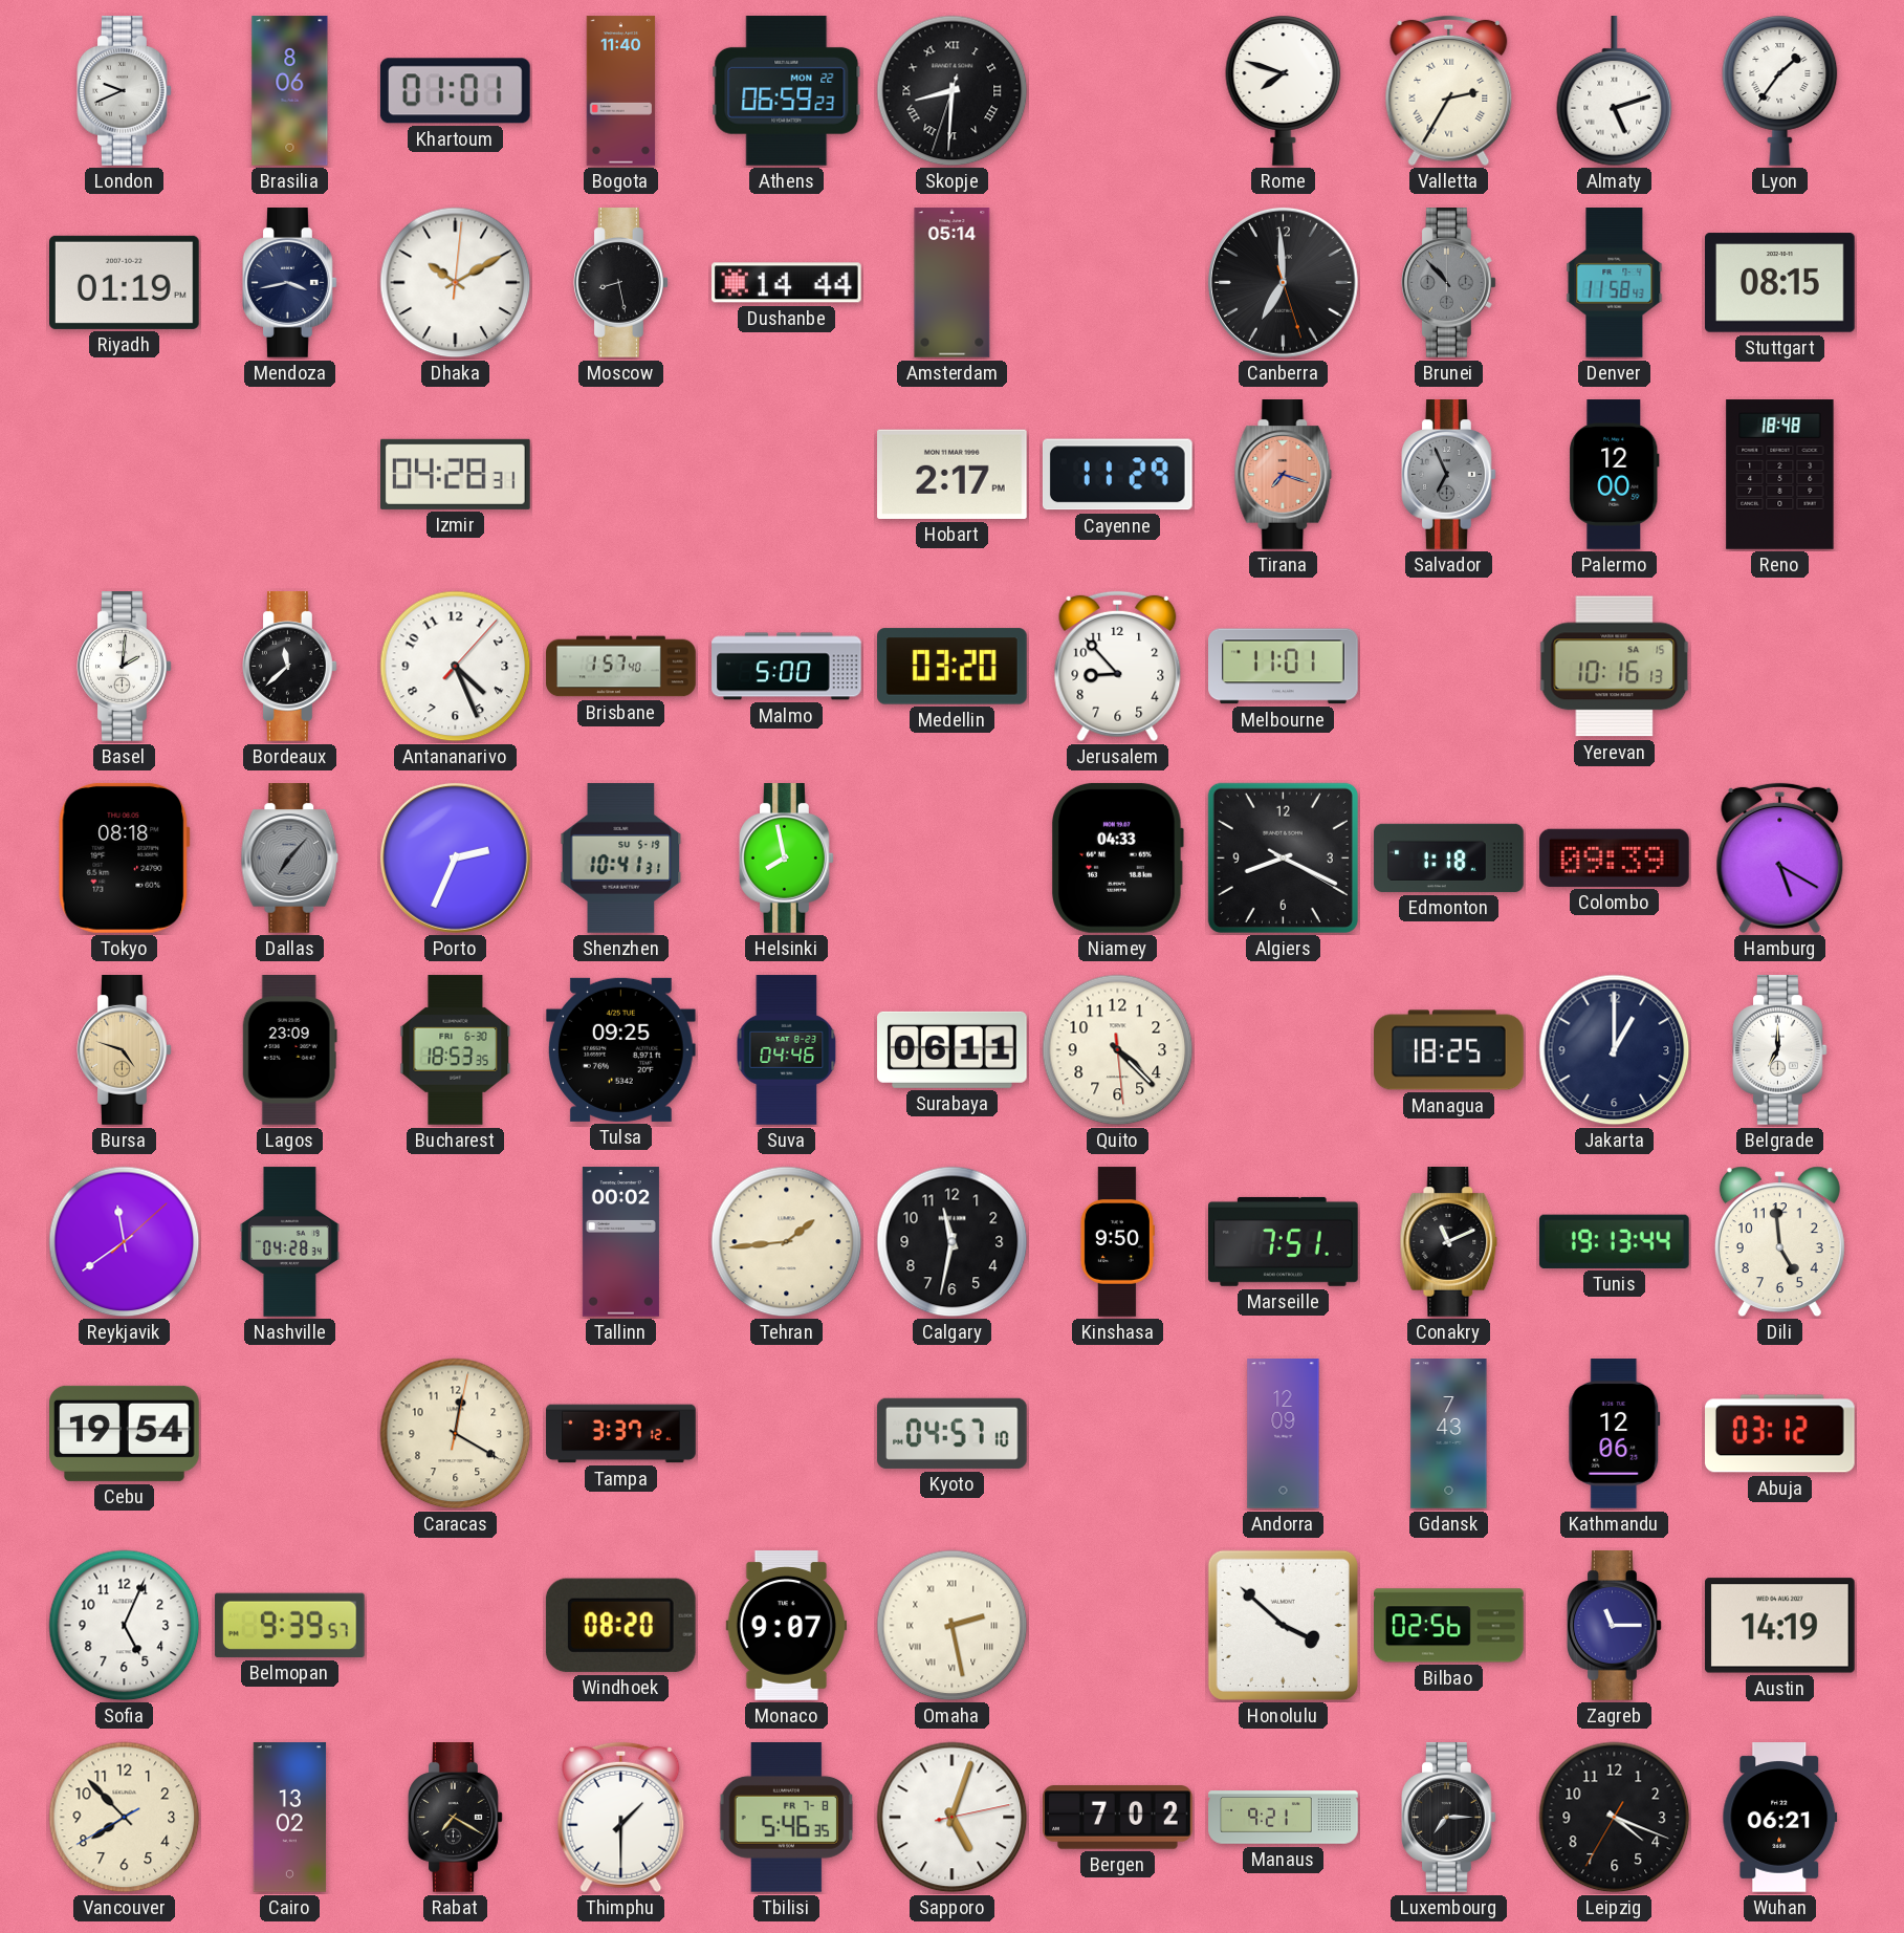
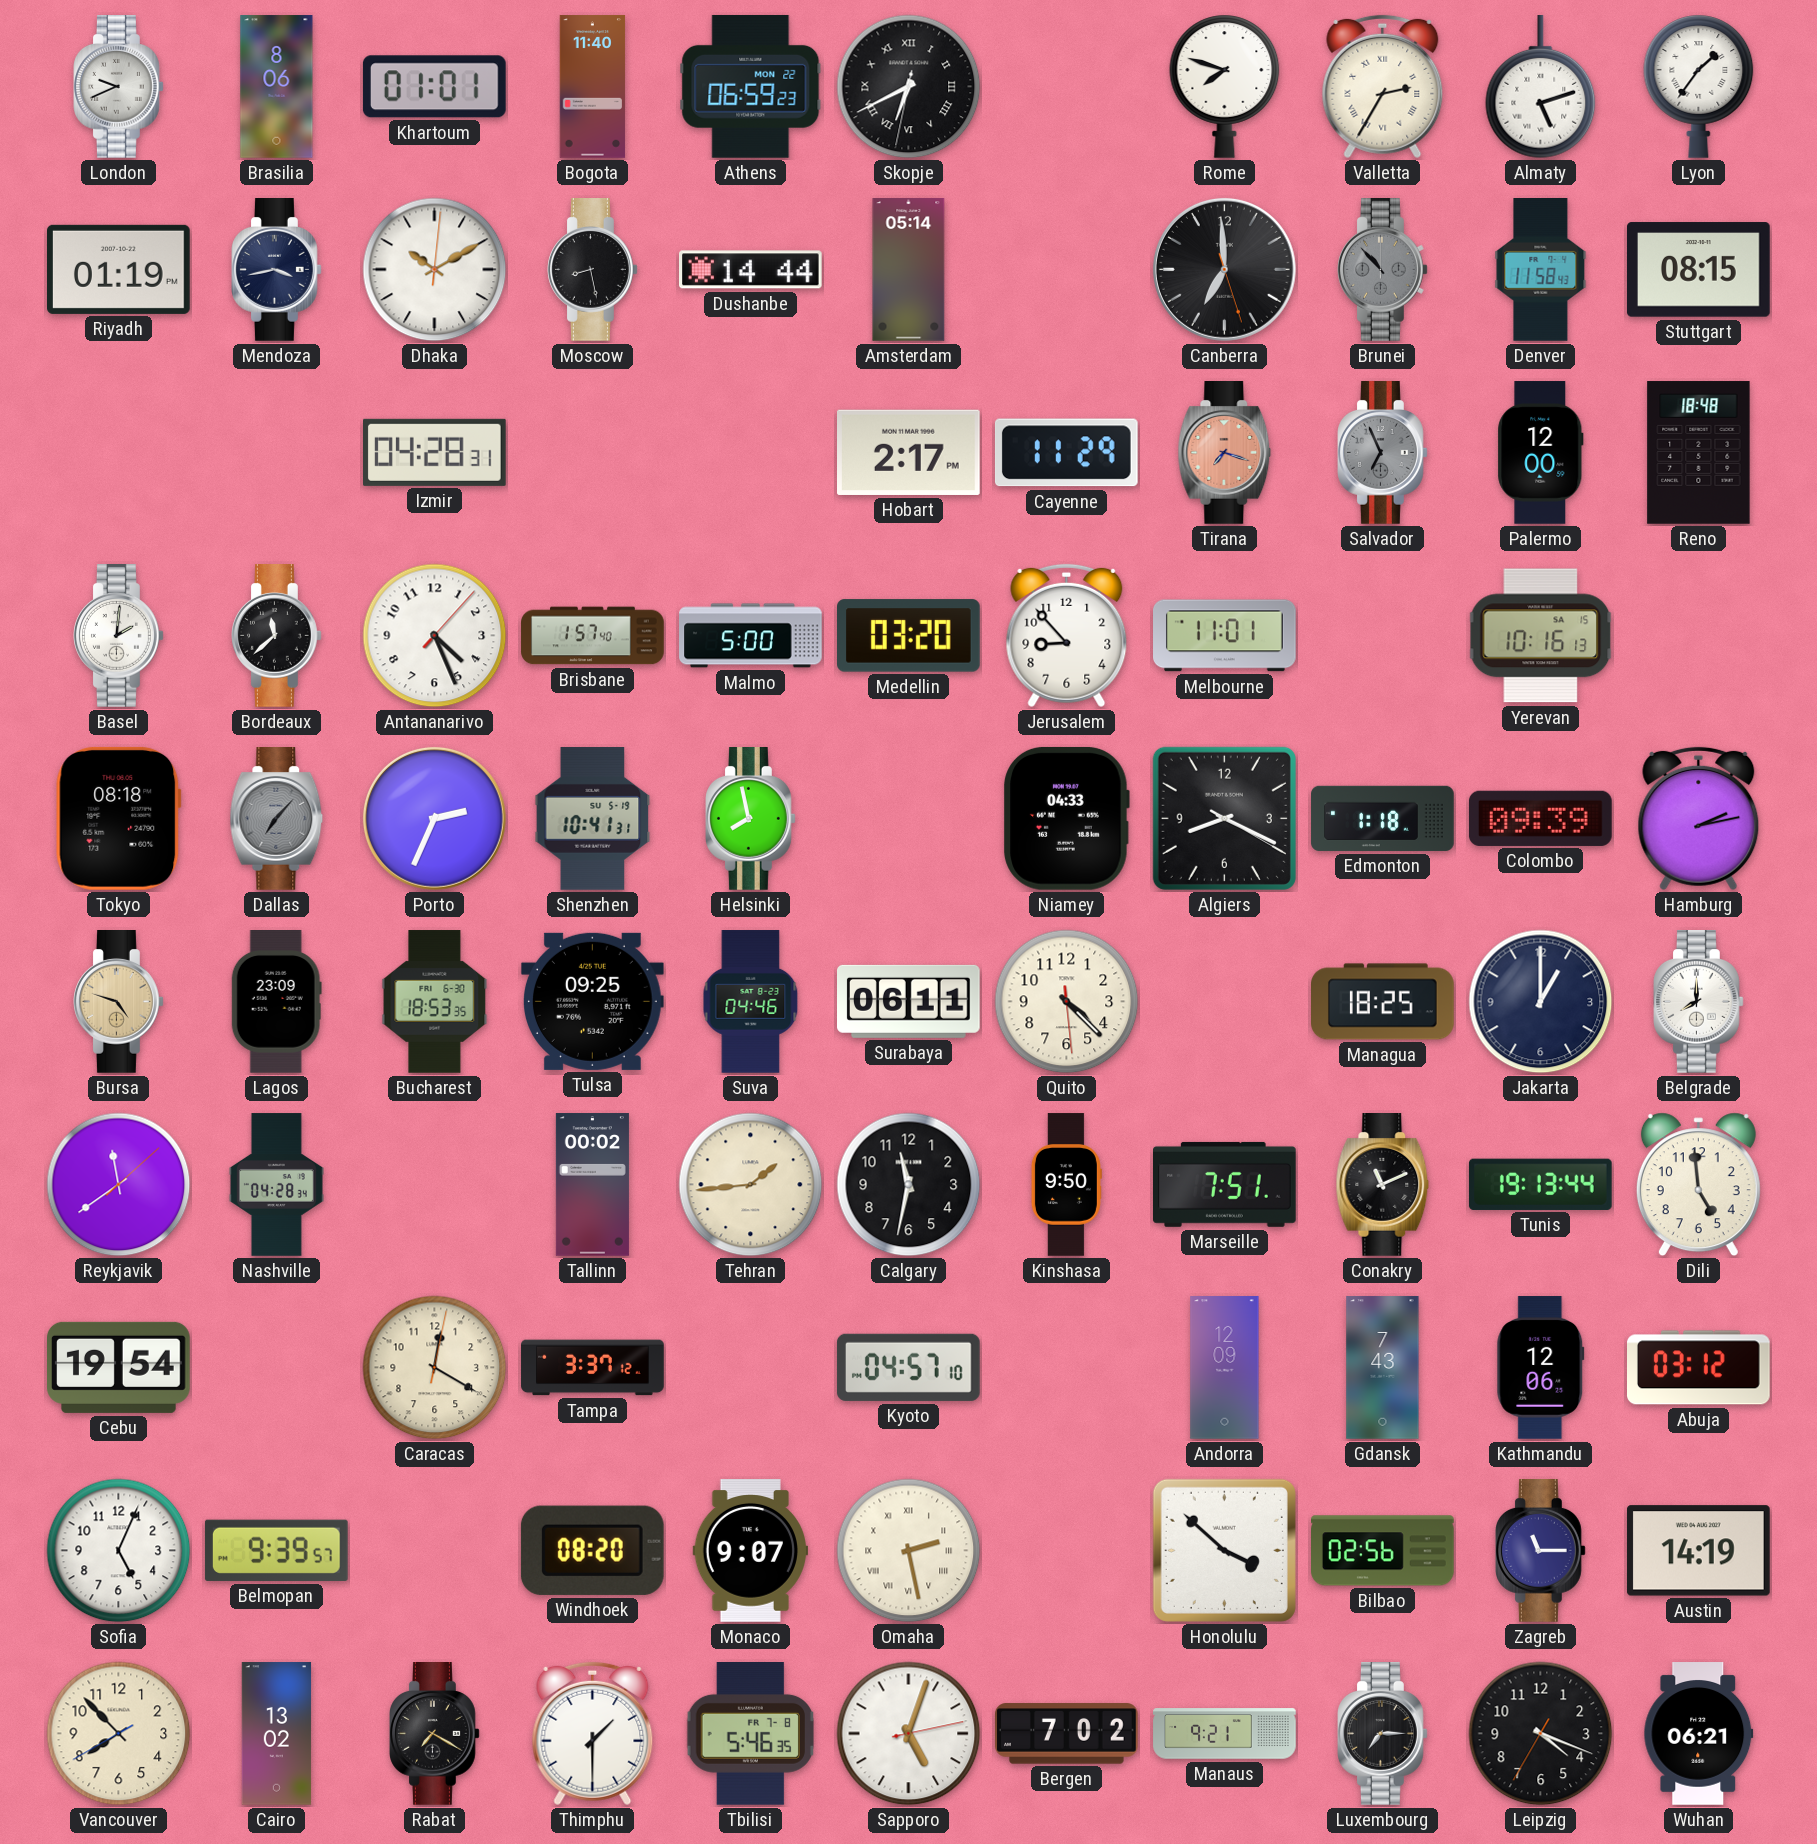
Skopje: 8:30 -> 6:40
Hamburg: 5:20 -> 2:13
Belgrade: 7:00 -> 8:00
